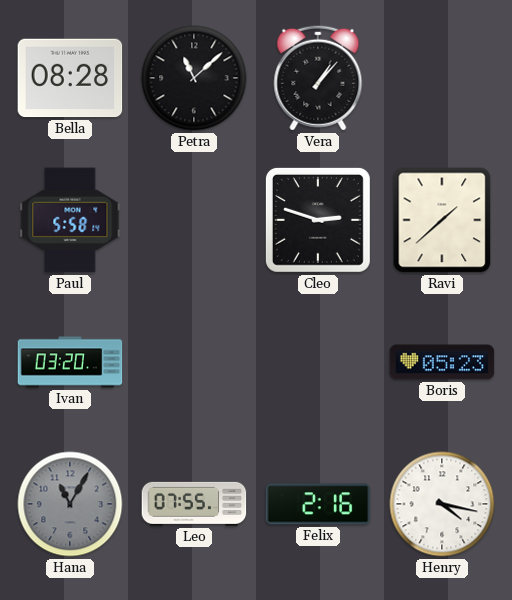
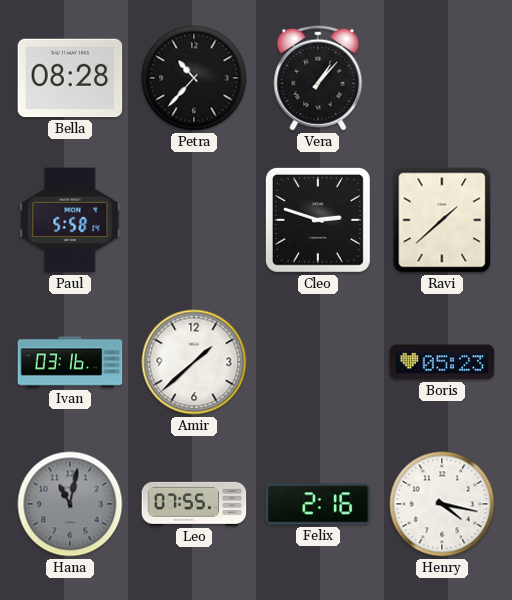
Petra: 11:08 -> 10:37
Ivan: 03:20 -> 03:16
Amir: none -> 1:38
Hana: 11:05 -> 11:02
